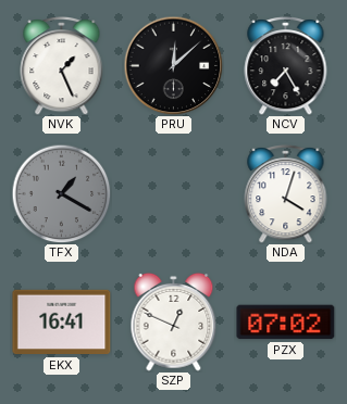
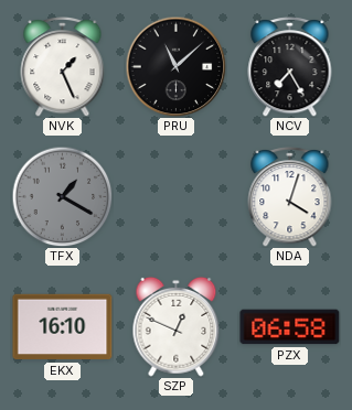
PRU: 12:08 -> 11:08
EKX: 16:41 -> 16:10
PZX: 07:02 -> 06:58
